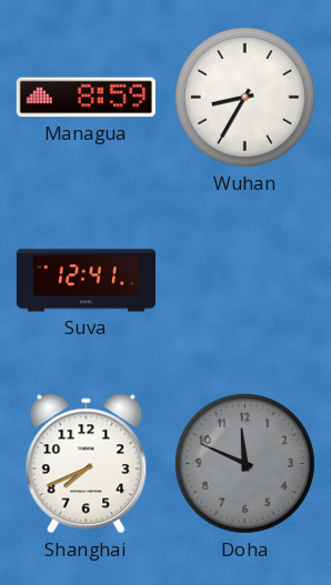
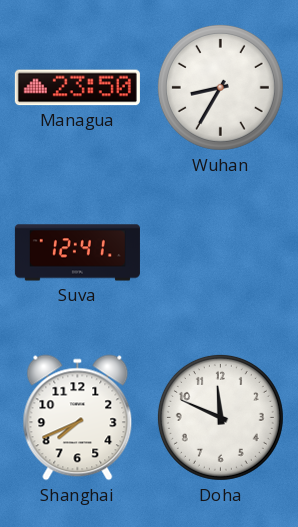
Managua: 8:59 -> 23:50
Doha dial: grey -> white
